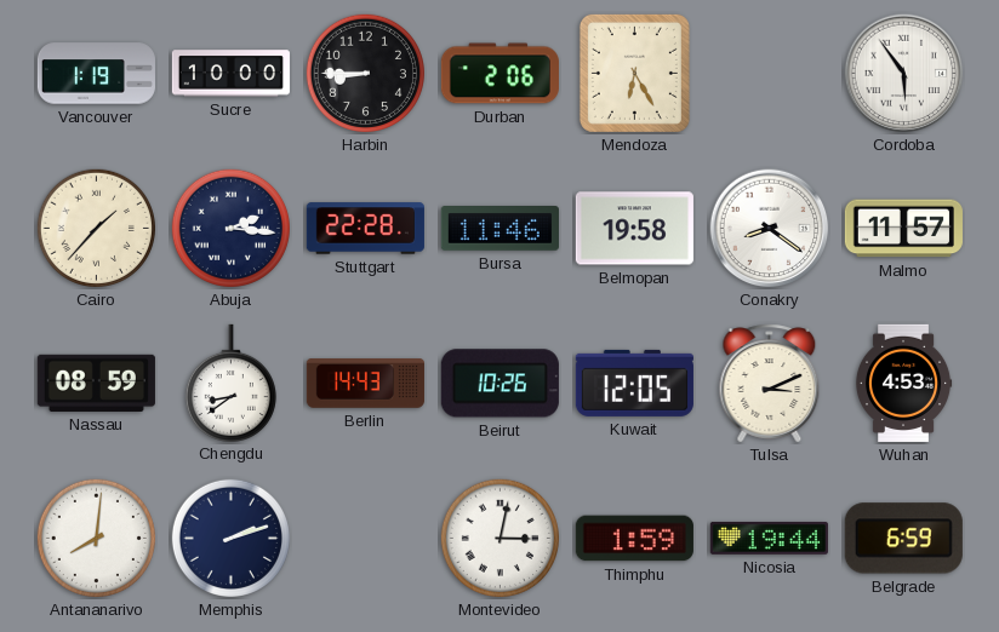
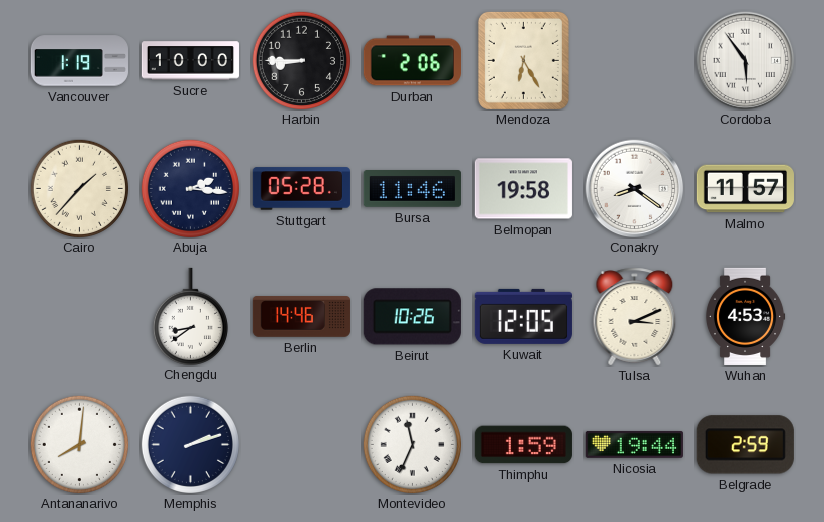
Stuttgart: 22:28 -> 05:28
Nassau: 08:59 -> none
Berlin: 14:43 -> 14:46
Montevideo: 3:02 -> 11:34
Belgrade: 6:59 -> 2:59
